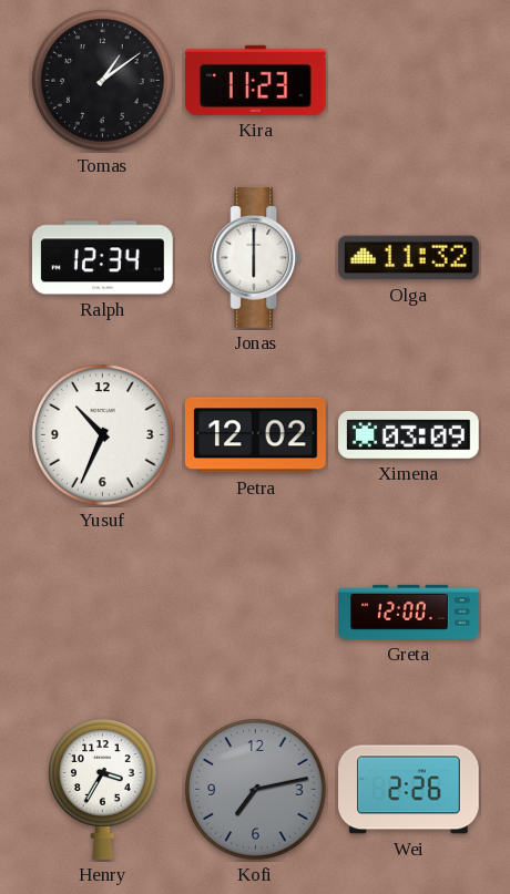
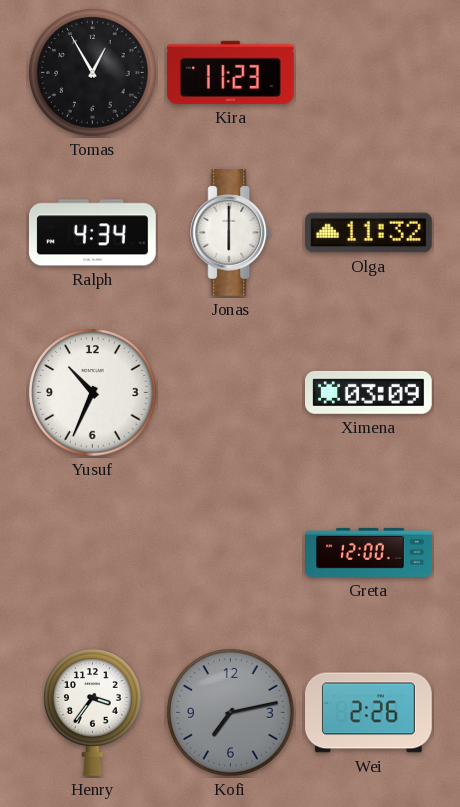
Tomas: 1:09 -> 12:55
Ralph: 12:34 -> 4:34
Petra: 12:02 -> none
Henry: 3:35 -> 3:36
